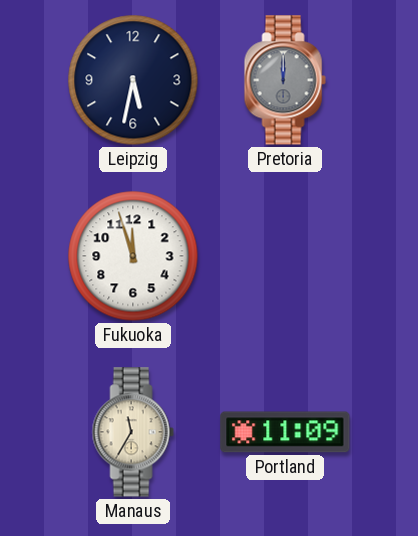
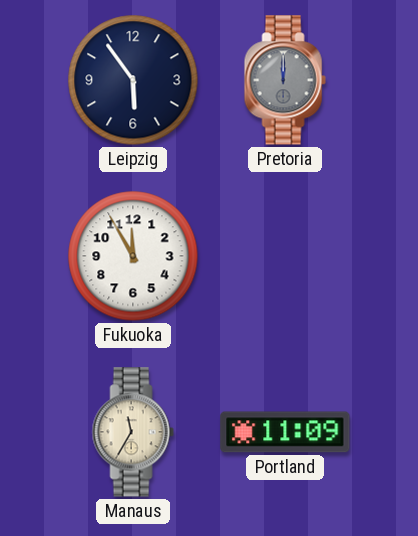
Leipzig: 5:32 -> 5:54
Fukuoka: 11:57 -> 11:55
